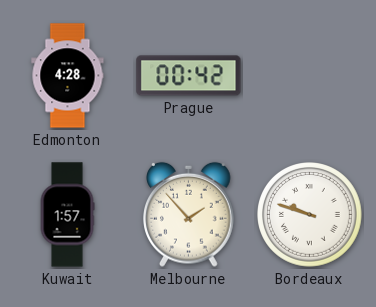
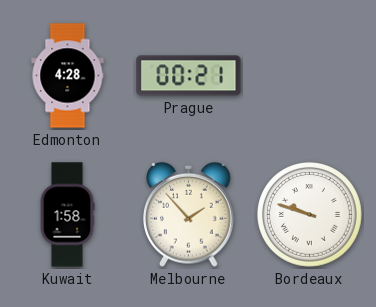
Prague: 00:42 -> 00:21
Kuwait: 1:57 -> 1:58
